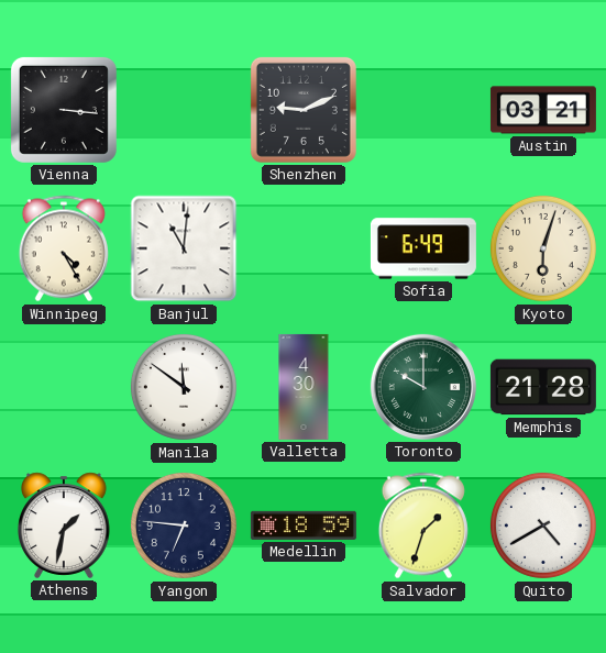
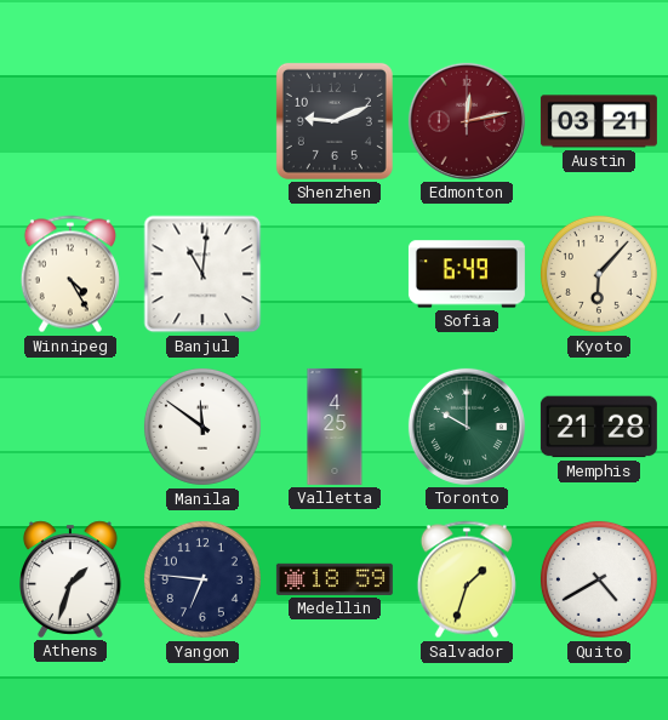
Vienna: 3:16 -> none
Edmonton: none -> 12:13
Kyoto: 6:03 -> 6:07
Valletta: 4:30 -> 4:25
Athens: 1:32 -> 1:33
